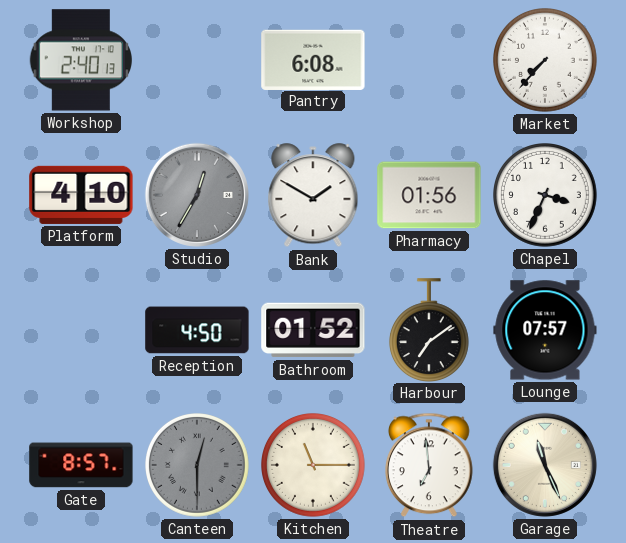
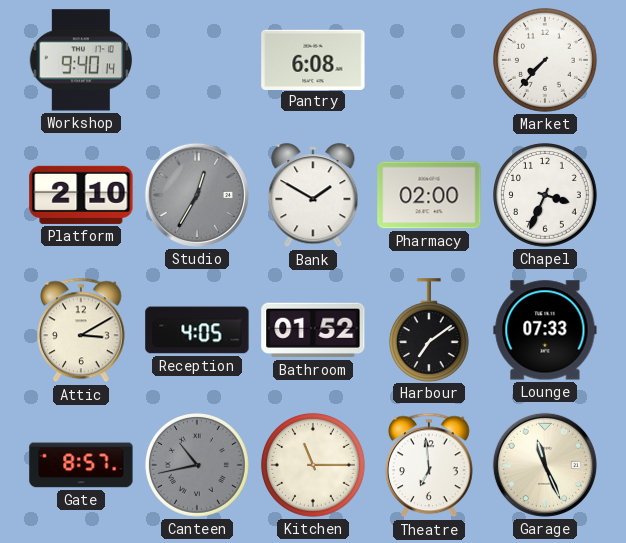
Workshop: 2:40 -> 9:40
Platform: 4:10 -> 2:10
Pharmacy: 01:56 -> 02:00
Attic: none -> 3:10
Reception: 4:50 -> 4:05
Lounge: 07:57 -> 07:33
Canteen: 12:30 -> 10:43
